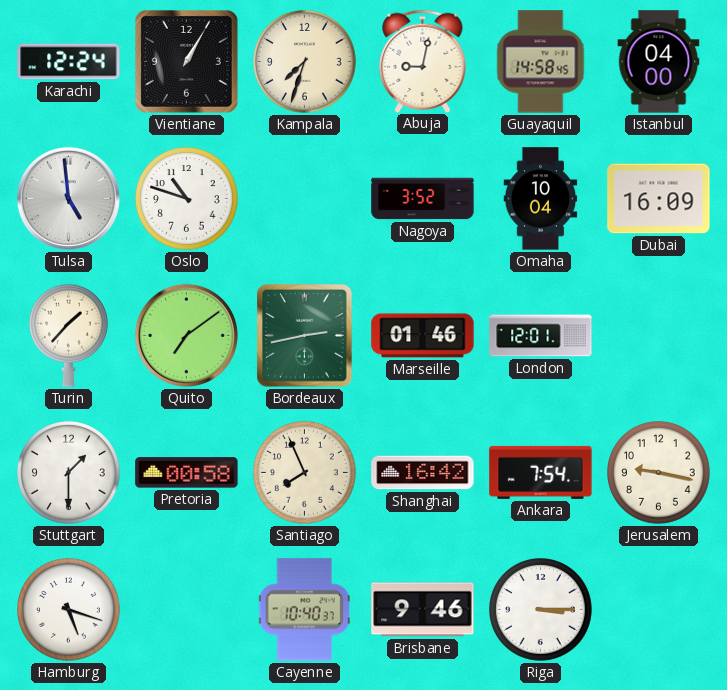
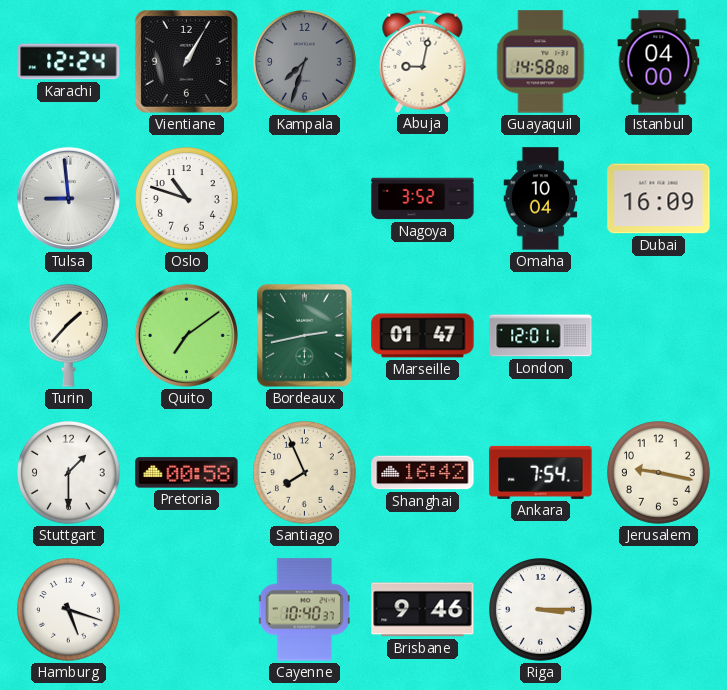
Kampala dial: cream -> grey
Guayaquil: 14:58:45 -> 14:58:08
Tulsa: 4:59 -> 8:59
Marseille: 01:46 -> 01:47
